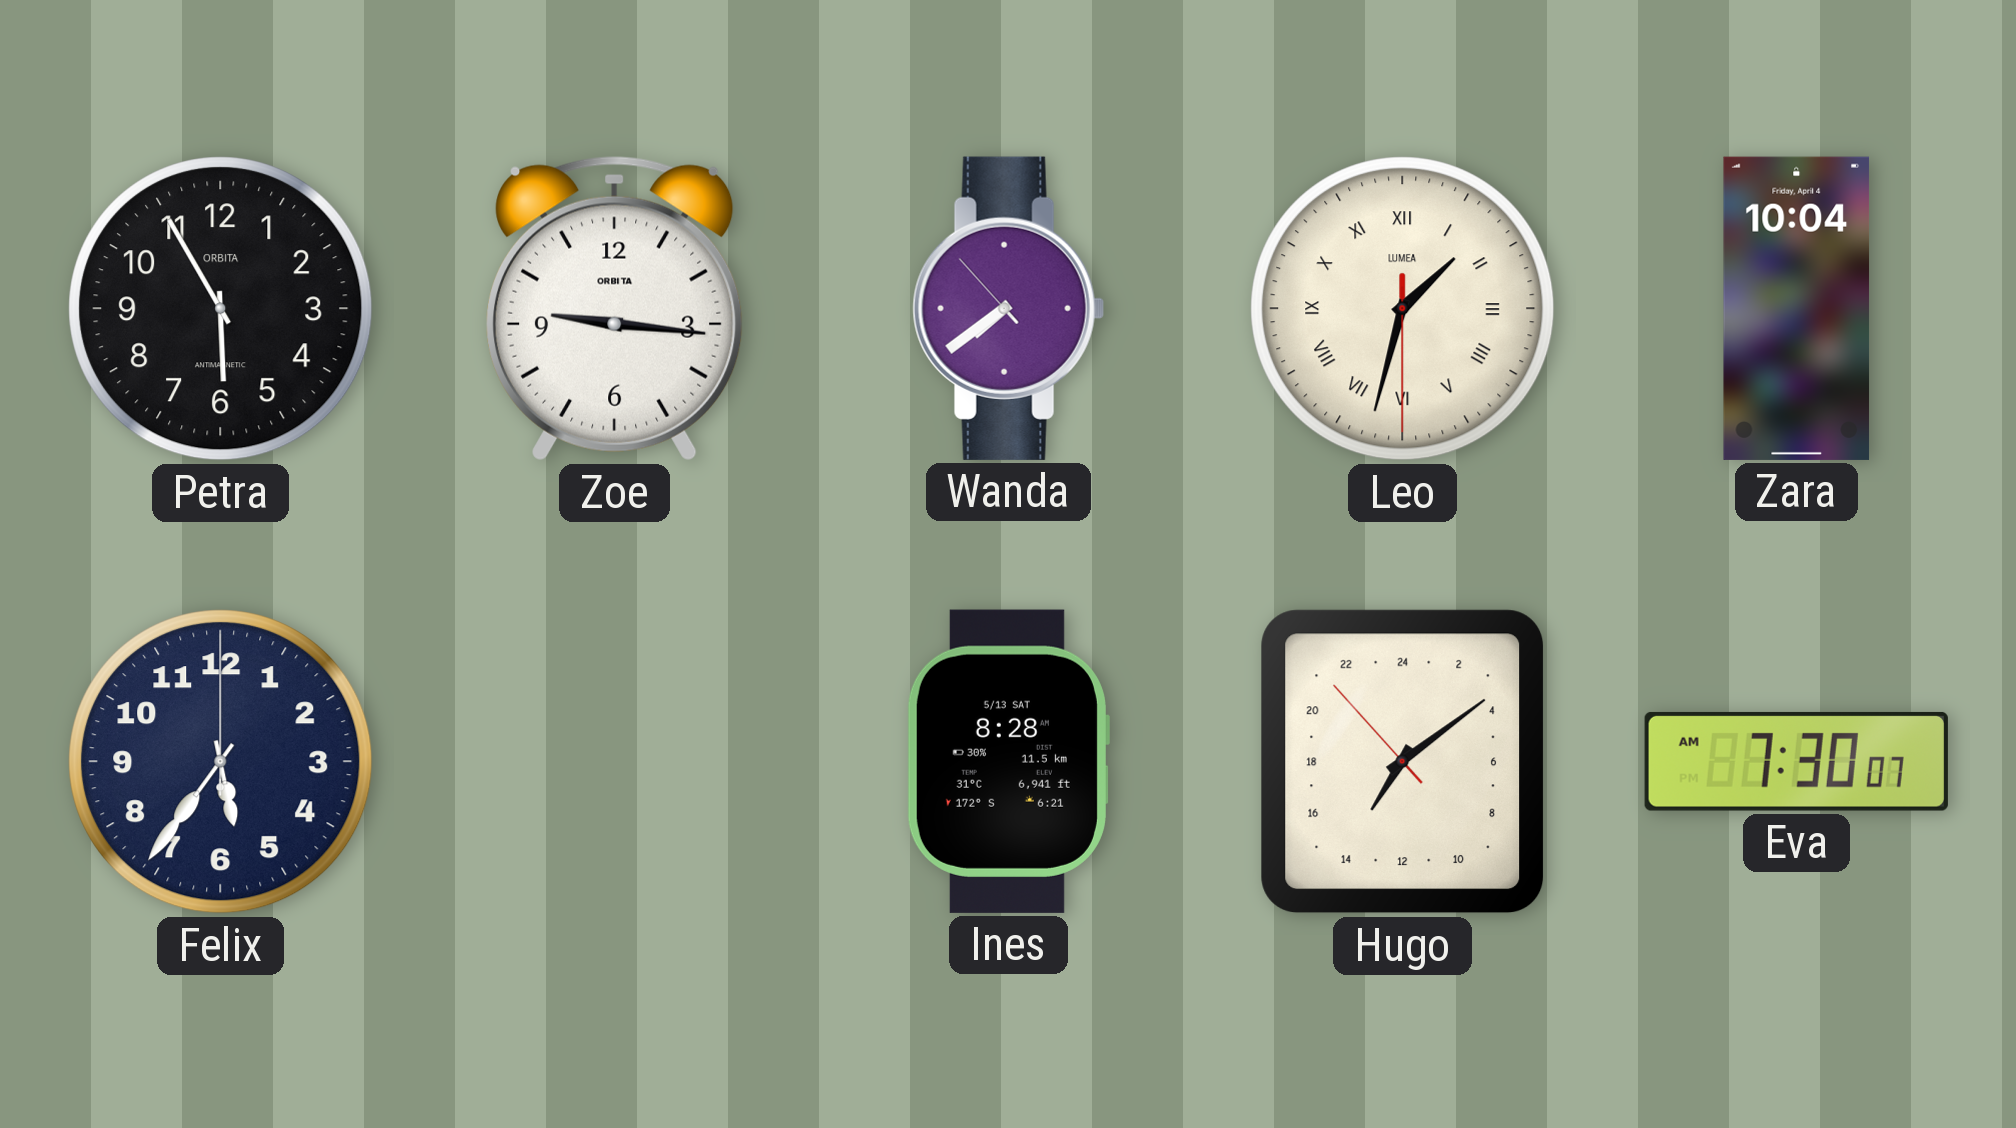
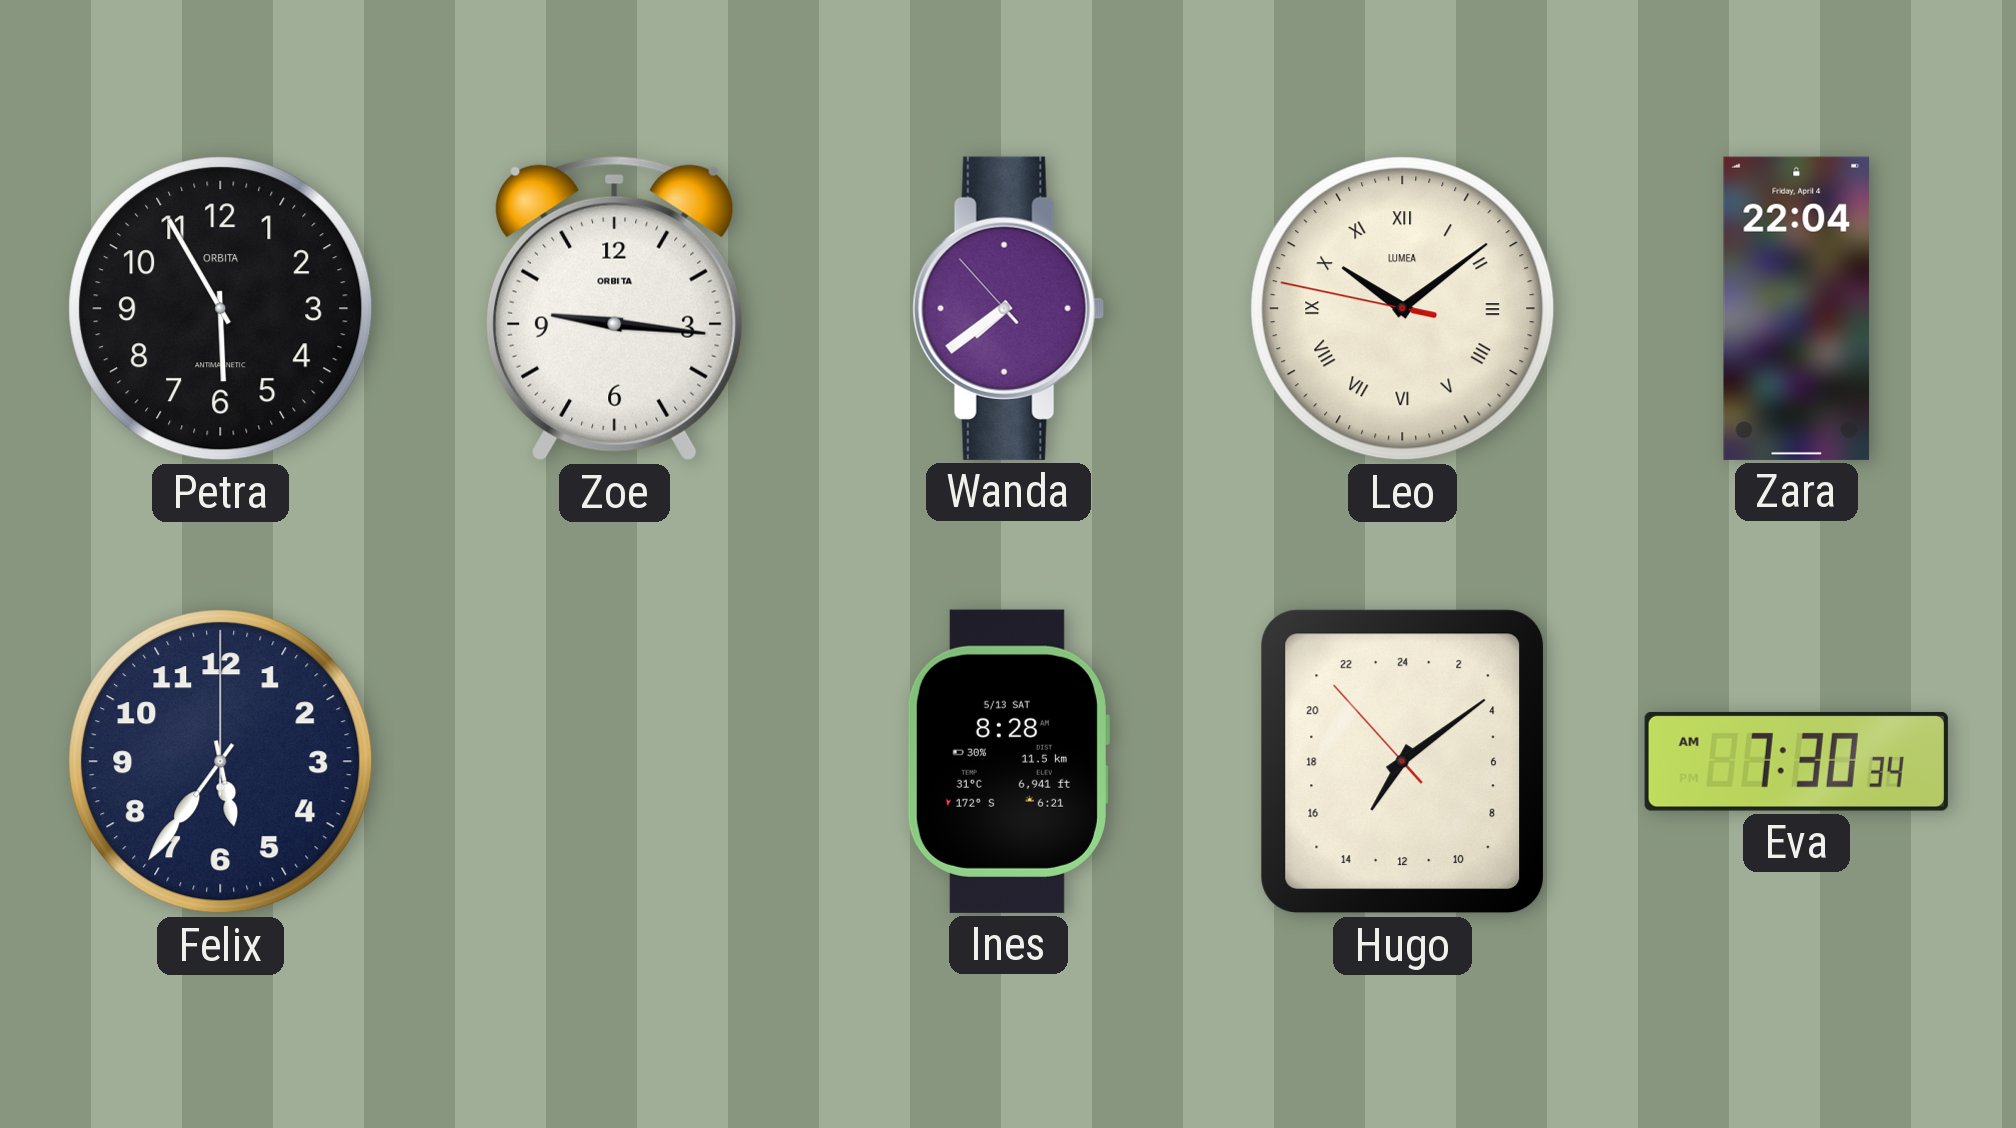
Leo: 1:32 -> 10:08
Zara: 10:04 -> 22:04
Eva: 7:30:07 AM -> 7:30:34 AM
